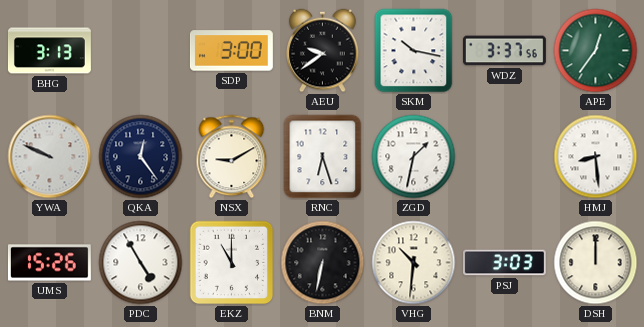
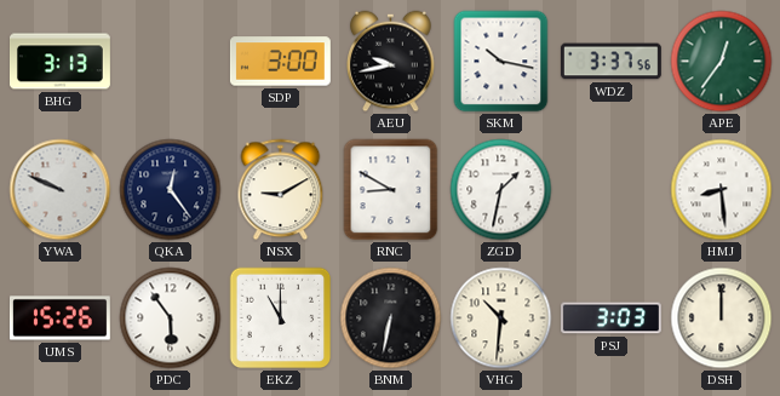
AEU: 9:39 -> 9:43
RNC: 6:27 -> 8:50
PDC: 4:55 -> 5:54
